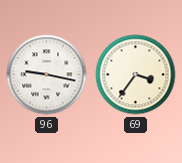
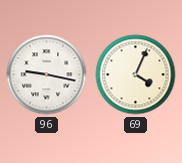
69: 3:36 -> 4:04
